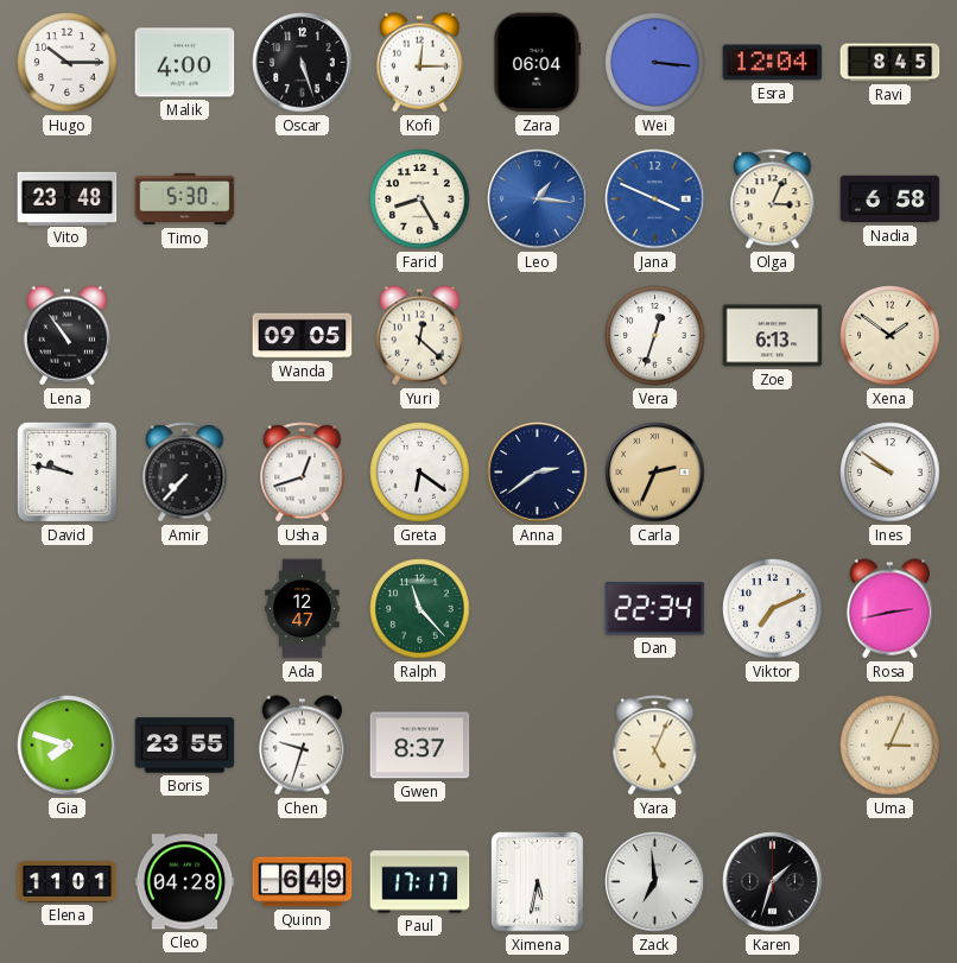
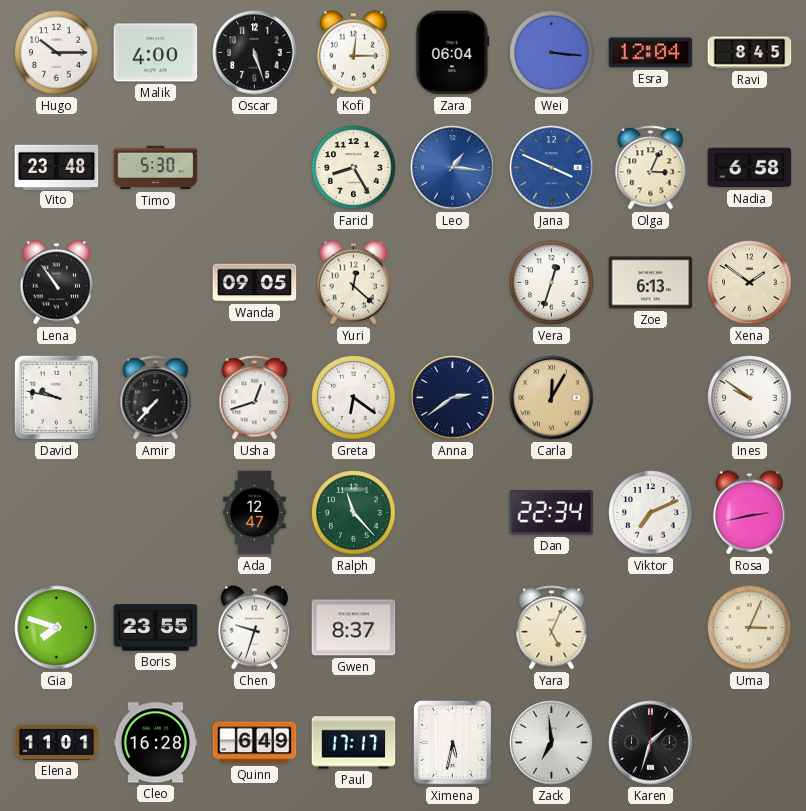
Carla: 2:34 -> 12:05
Cleo: 04:28 -> 16:28
